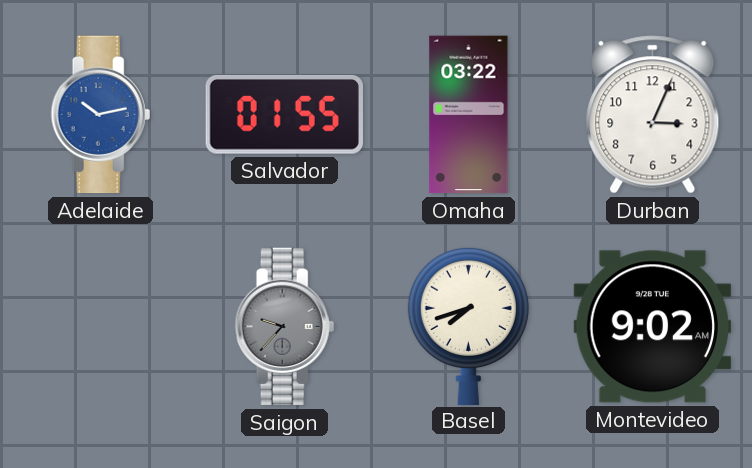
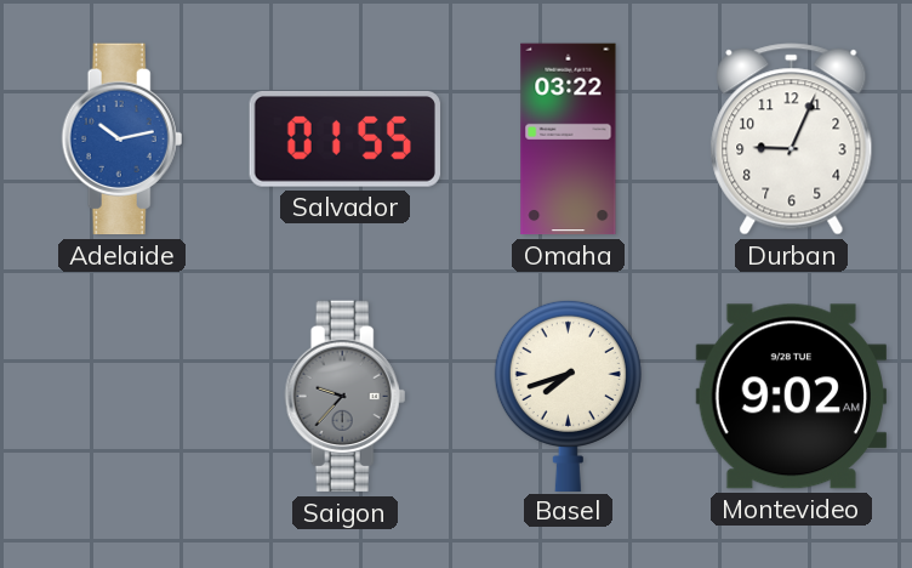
Durban: 3:04 -> 9:04
